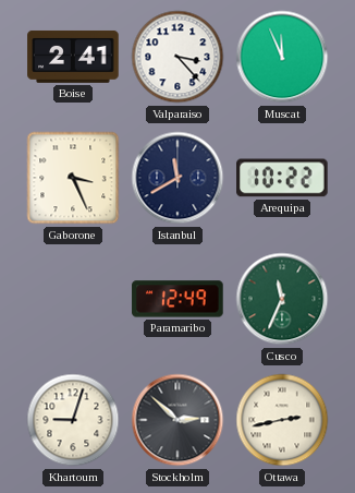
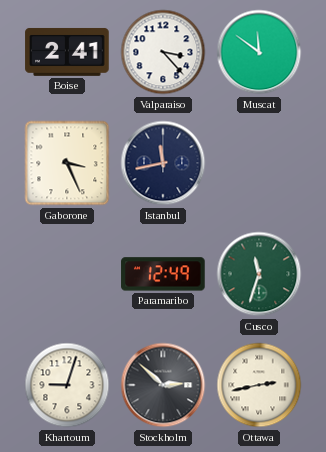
Muscat: 11:56 -> 11:51
Istanbul: 11:40 -> 11:43
Arequipa: 10:22 -> none
Cusco: 11:34 -> 11:33
